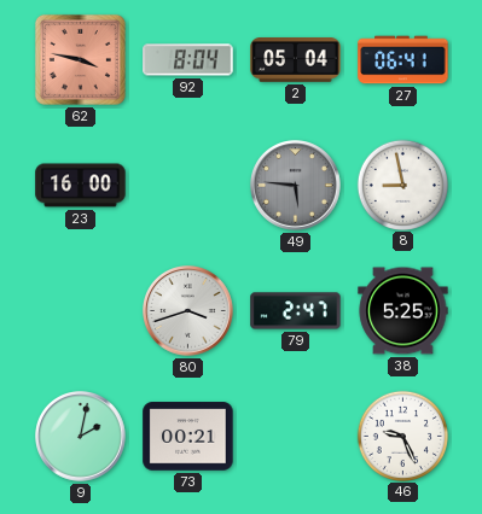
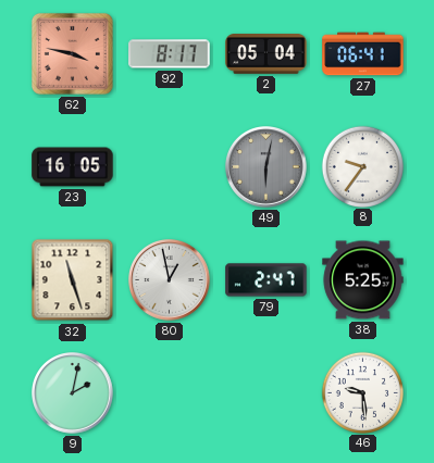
92: 8:04 -> 8:17
23: 16:00 -> 16:05
49: 5:46 -> 6:02
8: 8:58 -> 9:36
32: none -> 11:27
80: 3:42 -> 12:58
73: 00:21 -> none
46: 9:26 -> 9:29
